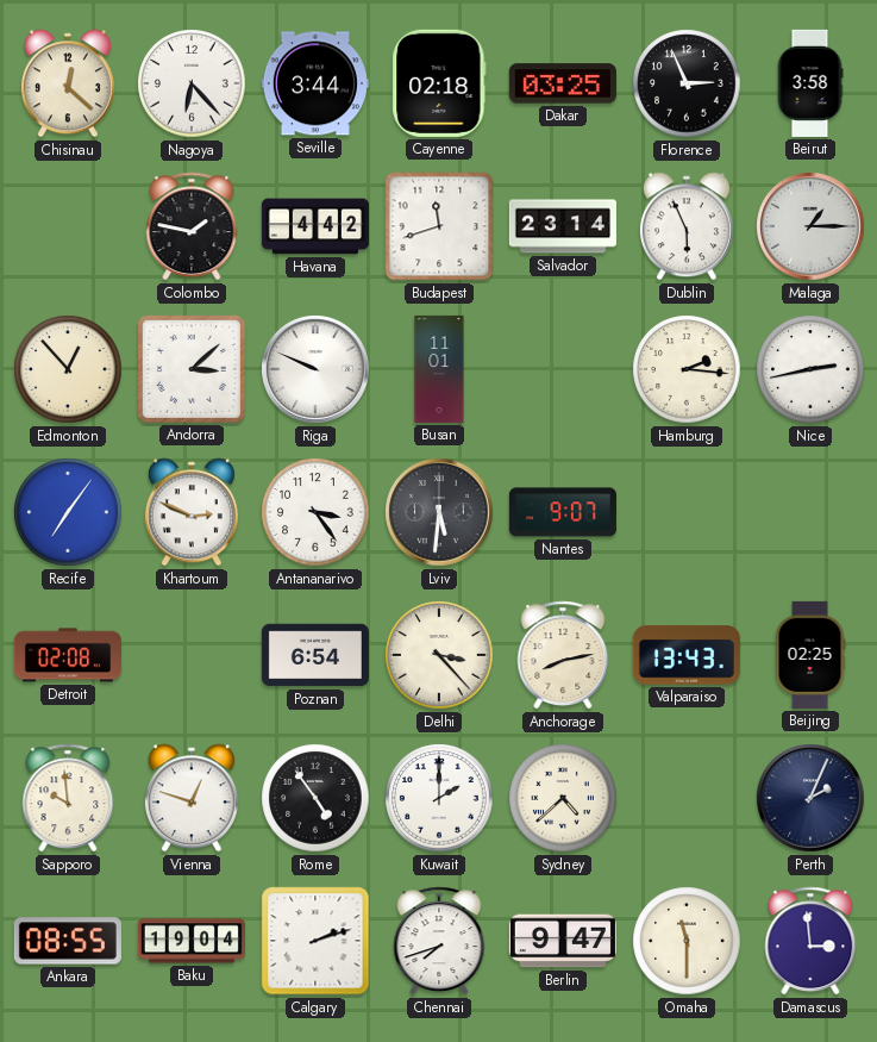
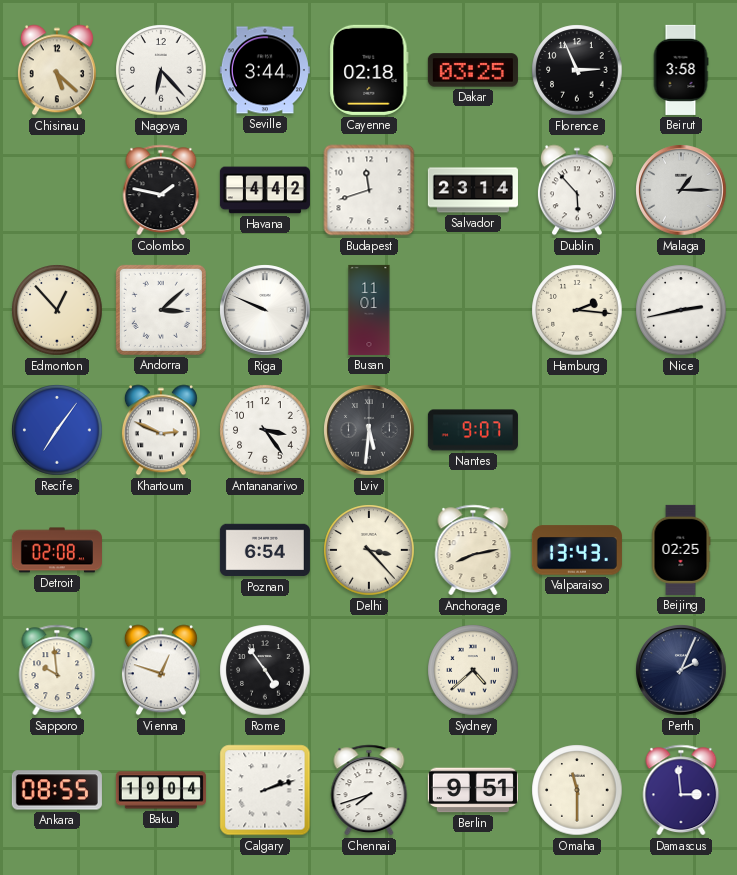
Chisinau: 12:22 -> 5:22
Dublin: 5:56 -> 5:53
Kuwait: 2:00 -> none
Berlin: 9:47 -> 9:51
